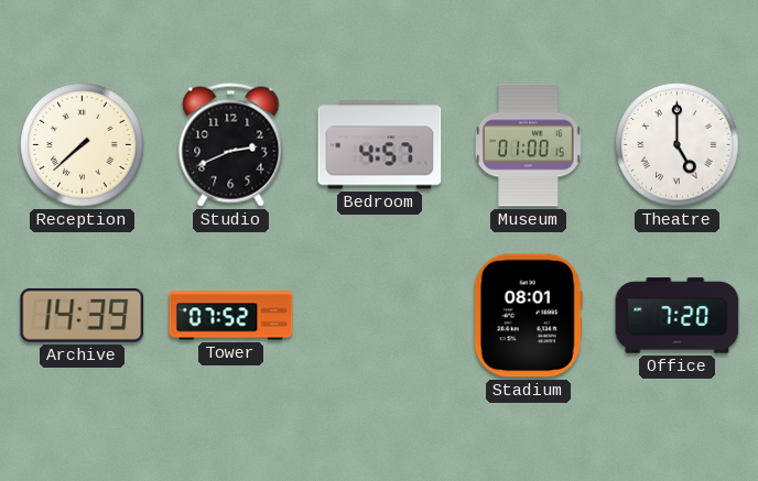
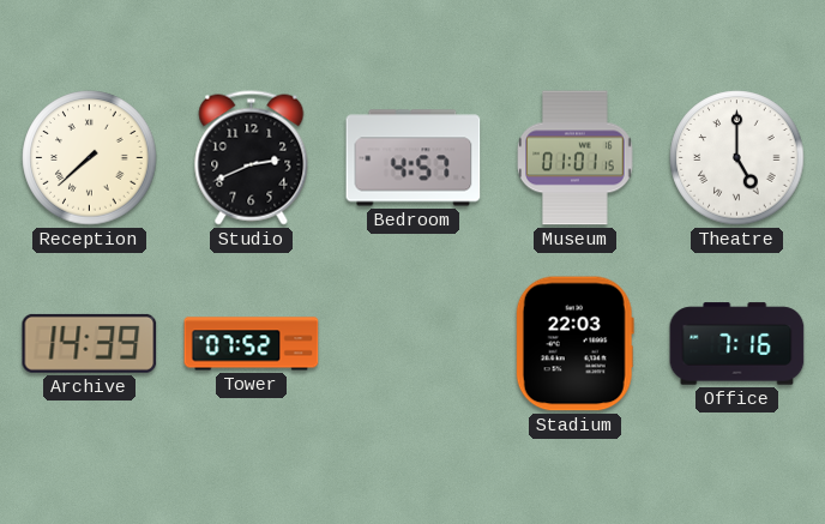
Museum: 01:00 -> 01:01
Stadium: 08:01 -> 22:03
Office: 7:20 -> 7:16
